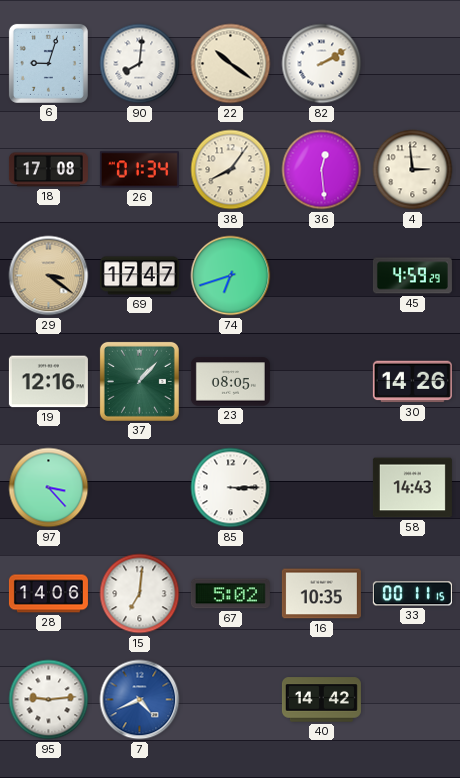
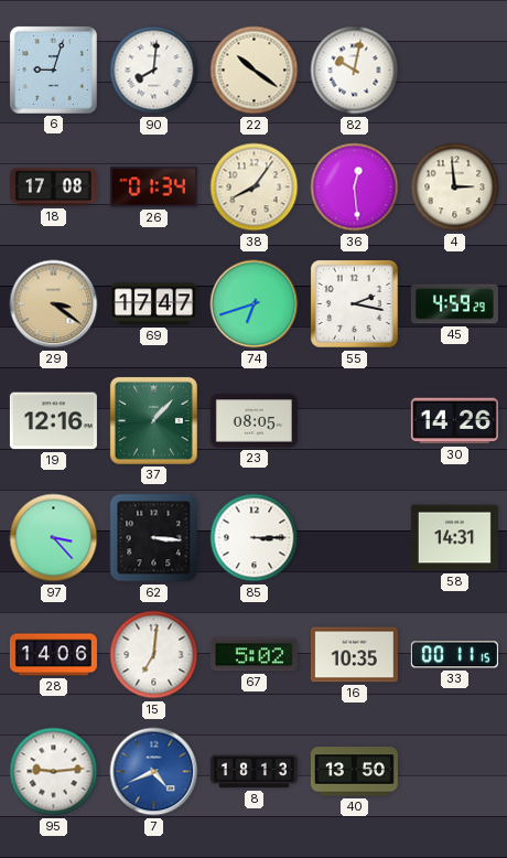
82: 2:10 -> 10:02
55: none -> 2:17
62: none -> 3:16
58: 14:43 -> 14:31
8: none -> 18:13
40: 14:42 -> 13:50
